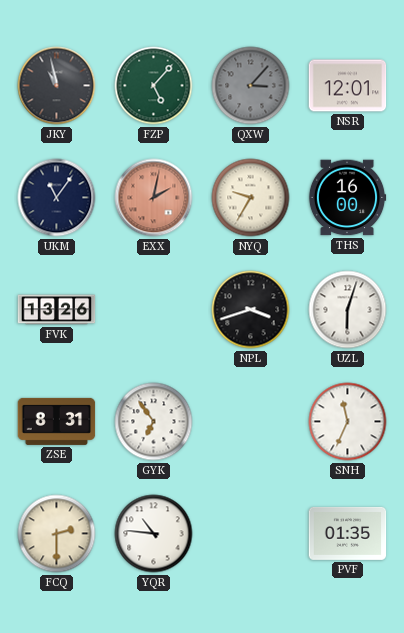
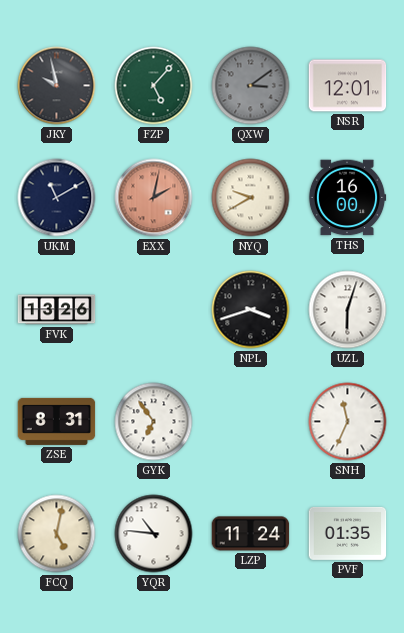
JKY: 10:58 -> 9:58
QXW: 3:07 -> 3:09
UKM: 11:06 -> 11:10
NYQ: 9:35 -> 9:40
FCQ: 2:30 -> 5:02
LZP: none -> 11:24
